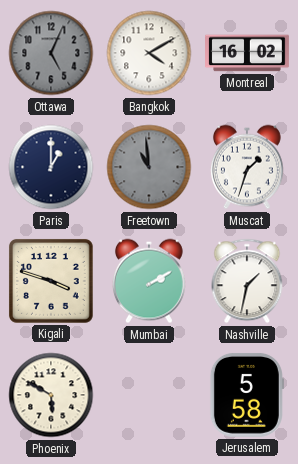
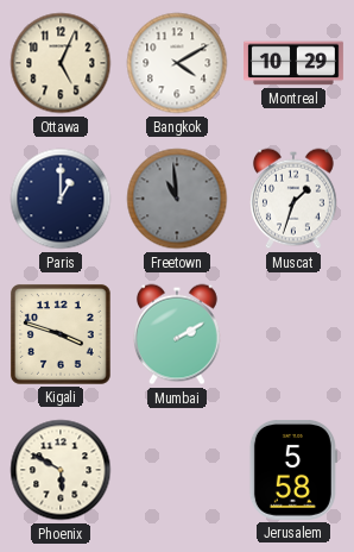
Ottawa dial: grey -> cream
Montreal: 16:02 -> 10:29
Nashville: 1:32 -> none
